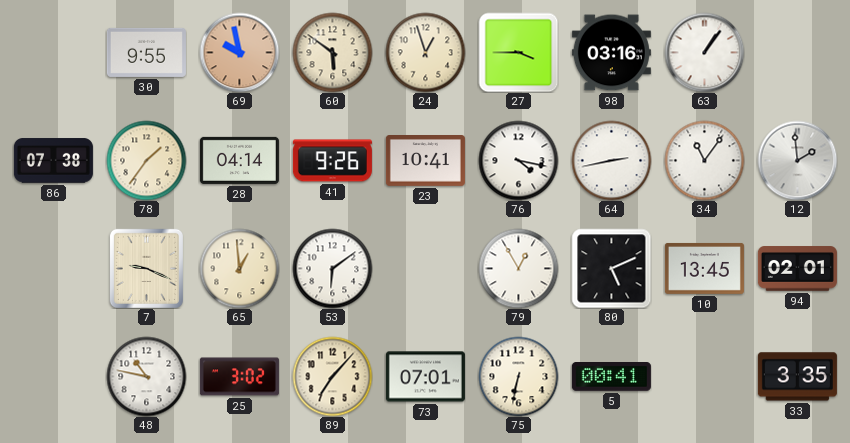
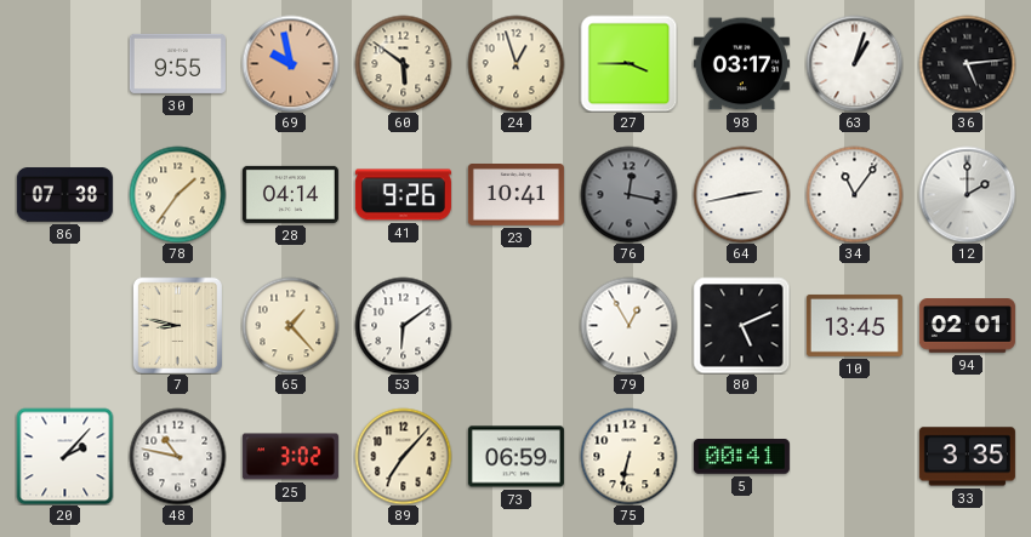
98: 03:16 -> 03:17
63: 1:06 -> 1:03
36: none -> 5:14
76: 4:17 -> 12:17
76 dial: white -> grey
12: 1:59 -> 2:00
7: 9:19 -> 8:47
65: 12:59 -> 1:23
20: none -> 2:07
73: 07:01 -> 06:59
